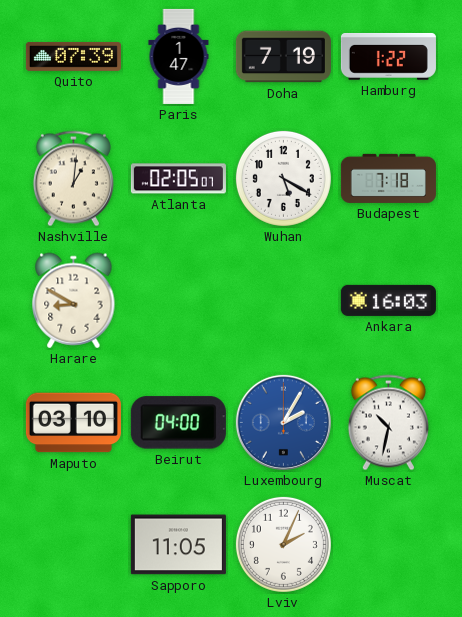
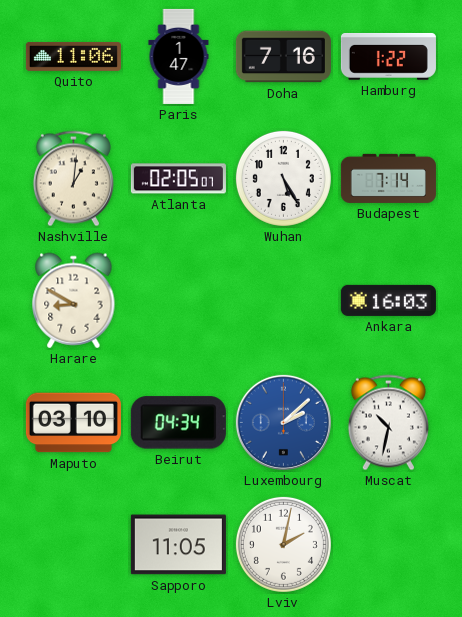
Quito: 07:39 -> 11:06
Doha: 7:19 -> 7:16
Wuhan: 5:20 -> 5:25
Budapest: 7:18 -> 7:14
Beirut: 04:00 -> 04:34
Luxembourg: 2:05 -> 2:08
Lviv: 2:04 -> 2:02
